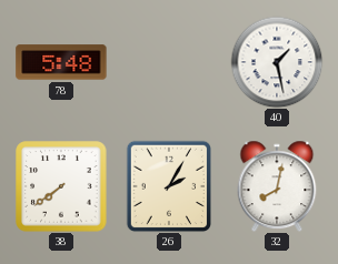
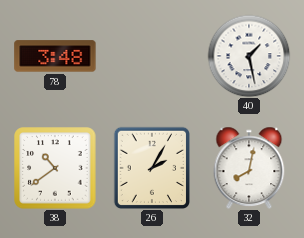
78: 5:48 -> 3:48
38: 7:39 -> 10:39
